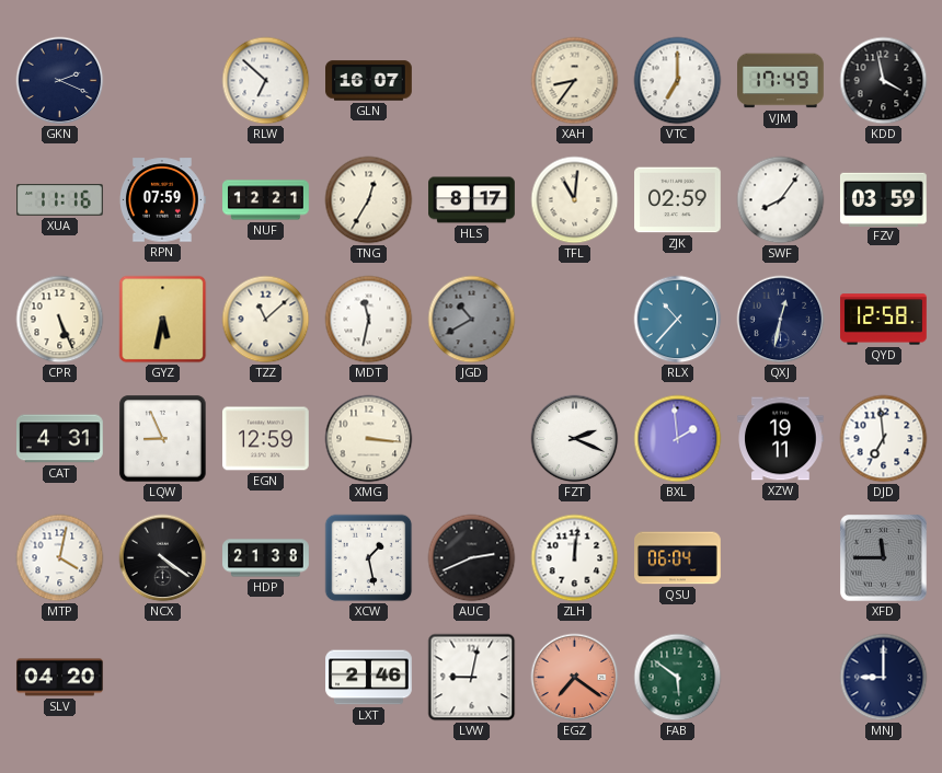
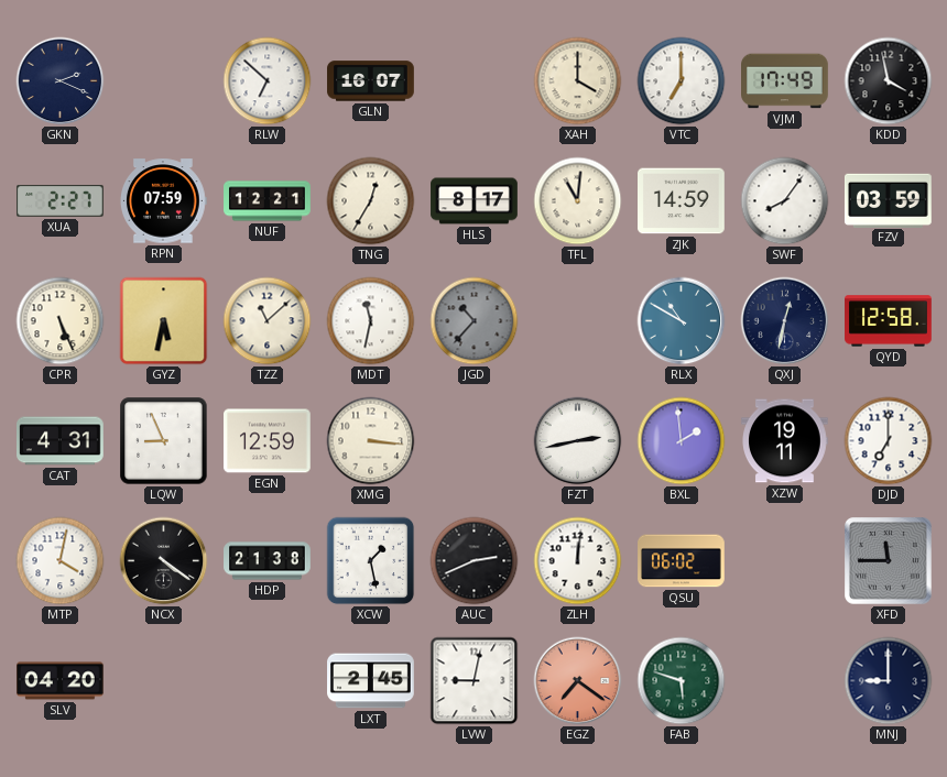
XAH: 8:36 -> 4:00
XUA: 11:16 -> 2:27
ZJK: 02:59 -> 14:59
JGD: 10:40 -> 10:37
RLX: 10:37 -> 10:50
FZT: 2:19 -> 2:43
DJD: 6:59 -> 7:00
QSU: 06:04 -> 06:02
LXT: 2:46 -> 2:45
FAB: 5:51 -> 5:48
